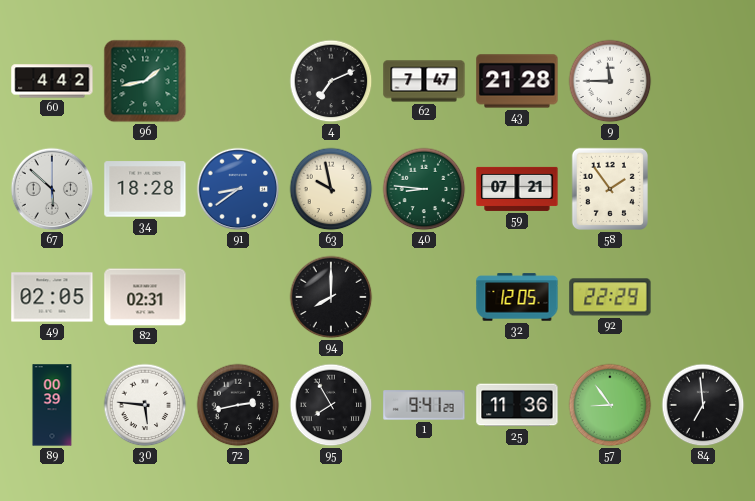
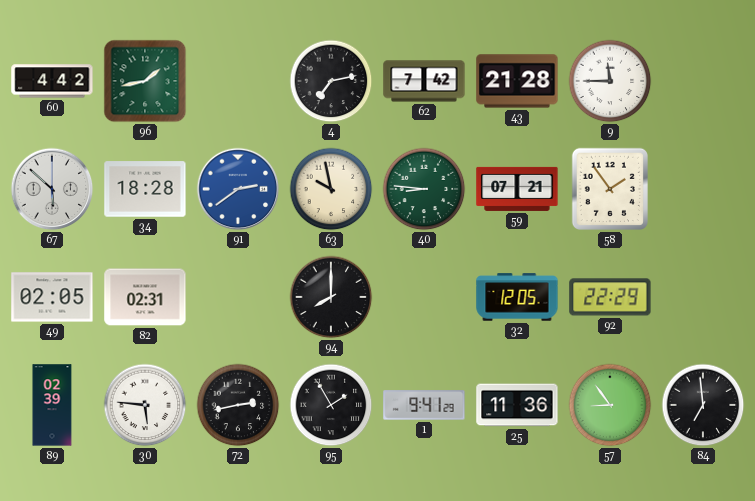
4: 7:11 -> 7:13
62: 7:47 -> 7:42
91: 8:39 -> 2:39
89: 00:39 -> 02:39
95: 7:55 -> 1:55
